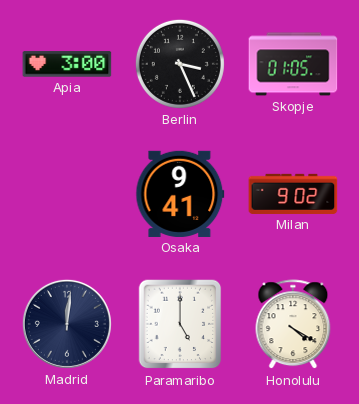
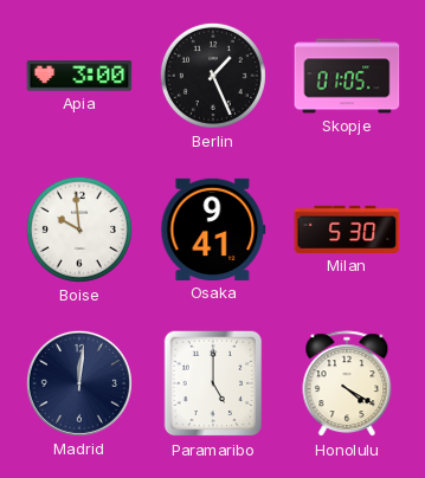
Berlin: 3:26 -> 1:26
Boise: none -> 9:59
Milan: 9:02 -> 5:30
